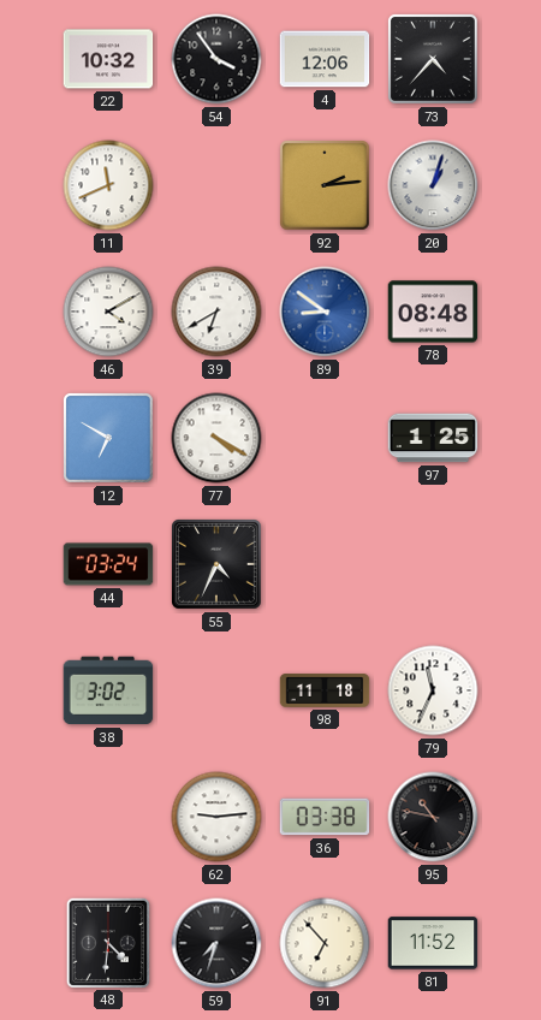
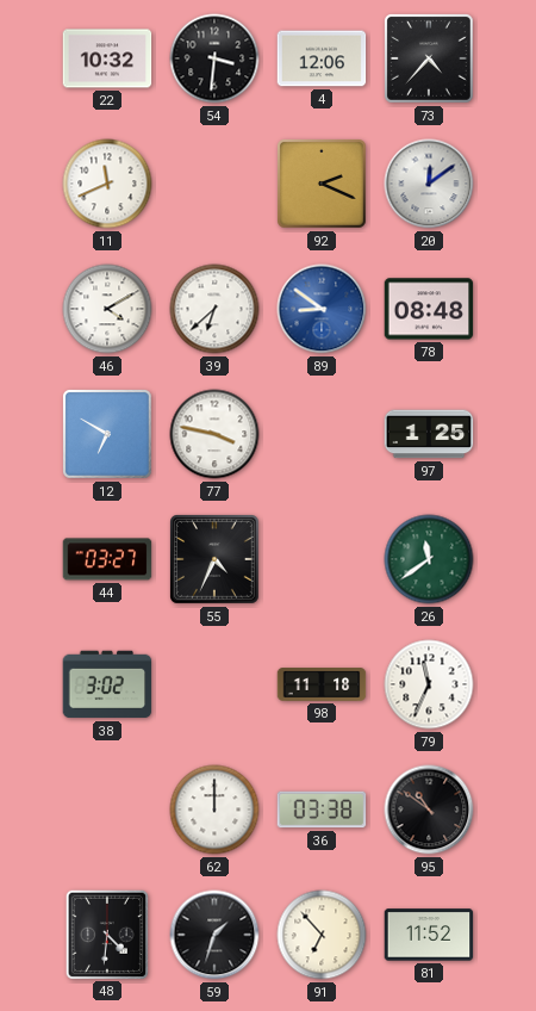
54: 3:54 -> 3:31
92: 2:14 -> 2:19
20: 1:03 -> 12:09
39: 6:40 -> 6:38
77: 4:20 -> 3:47
44: 03:24 -> 03:27
26: none -> 11:39
62: 9:14 -> 12:00
95: 10:47 -> 10:51
59: 7:33 -> 1:33
